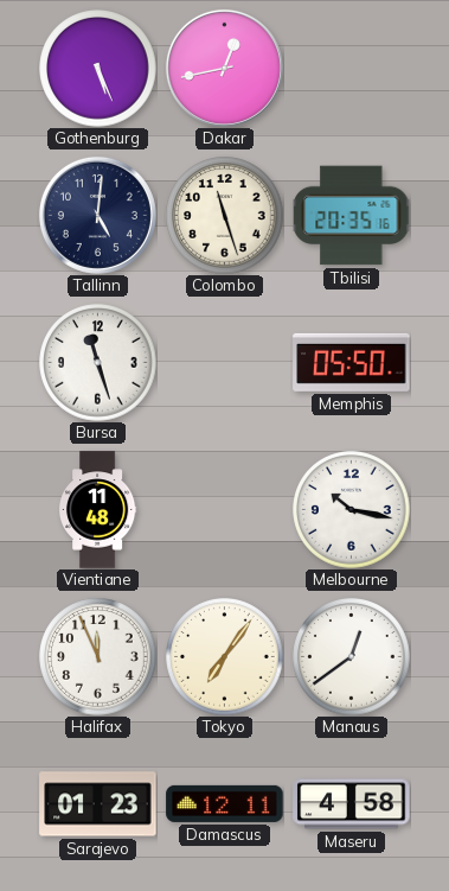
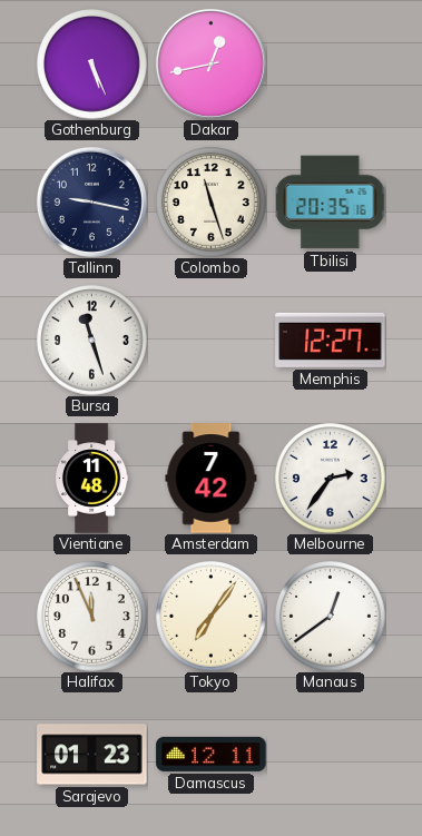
Tallinn: 5:01 -> 9:17
Memphis: 05:50 -> 12:27
Amsterdam: none -> 7:42
Melbourne: 10:17 -> 2:36
Maseru: 4:58 -> none
